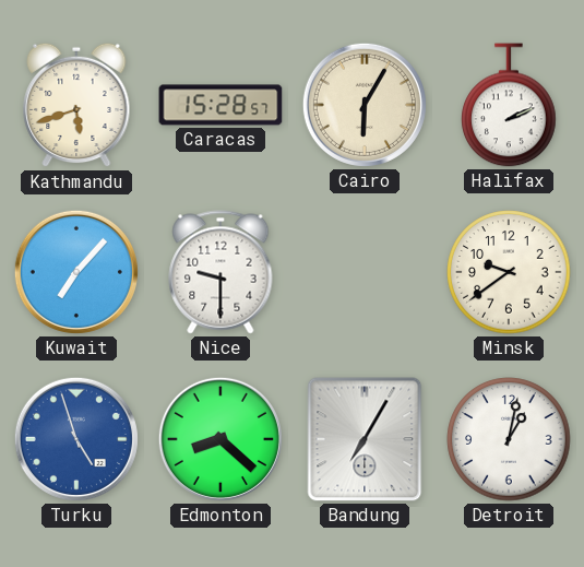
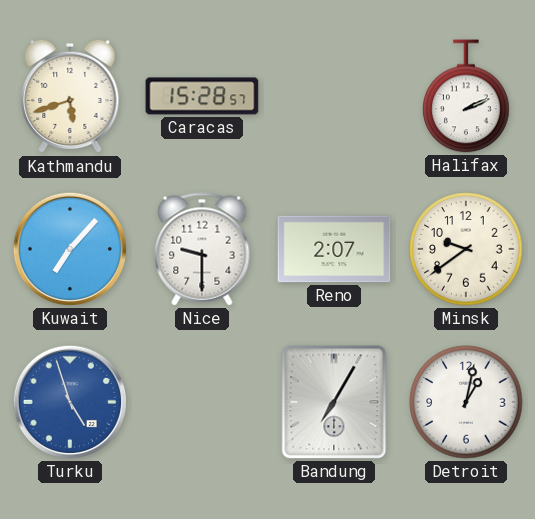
Cairo: 6:05 -> none
Reno: none -> 2:07
Edmonton: 8:22 -> none
